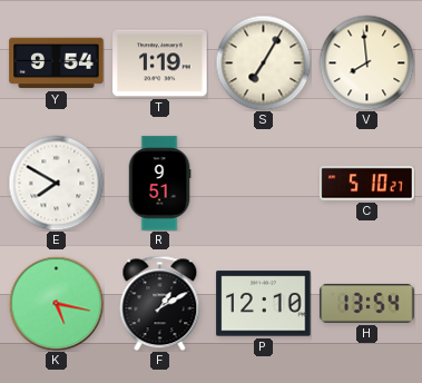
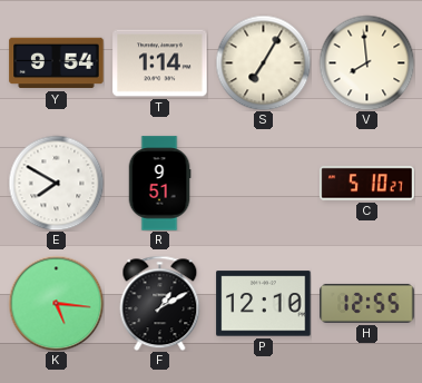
T: 1:19 -> 1:14
K: 5:17 -> 5:16
H: 13:54 -> 12:55
